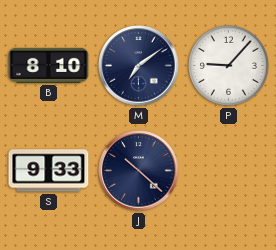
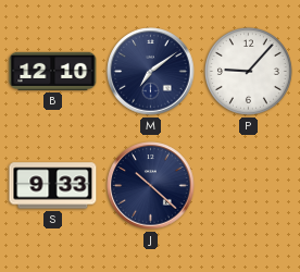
B: 8:10 -> 12:10
